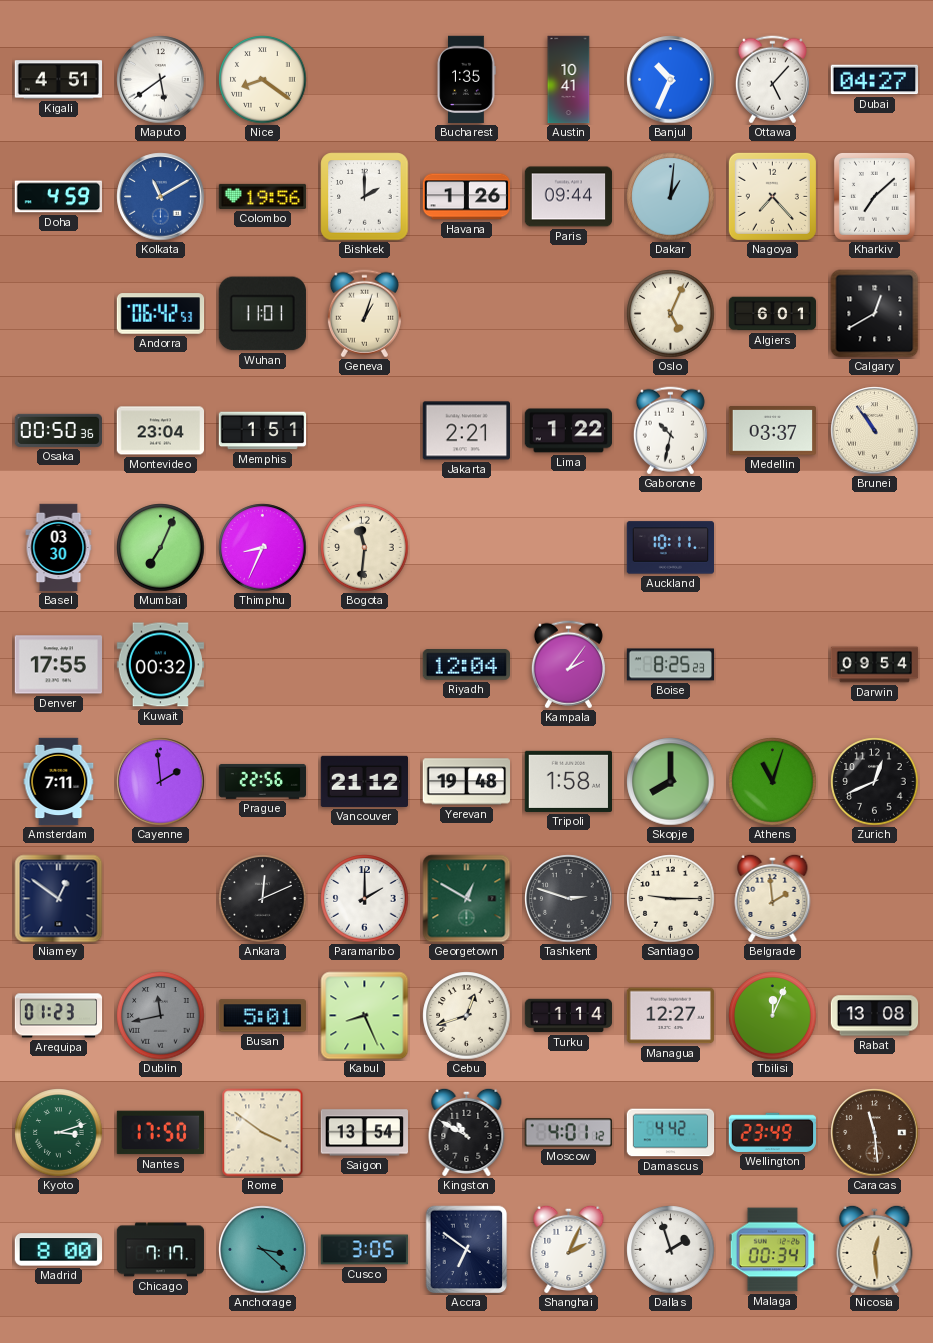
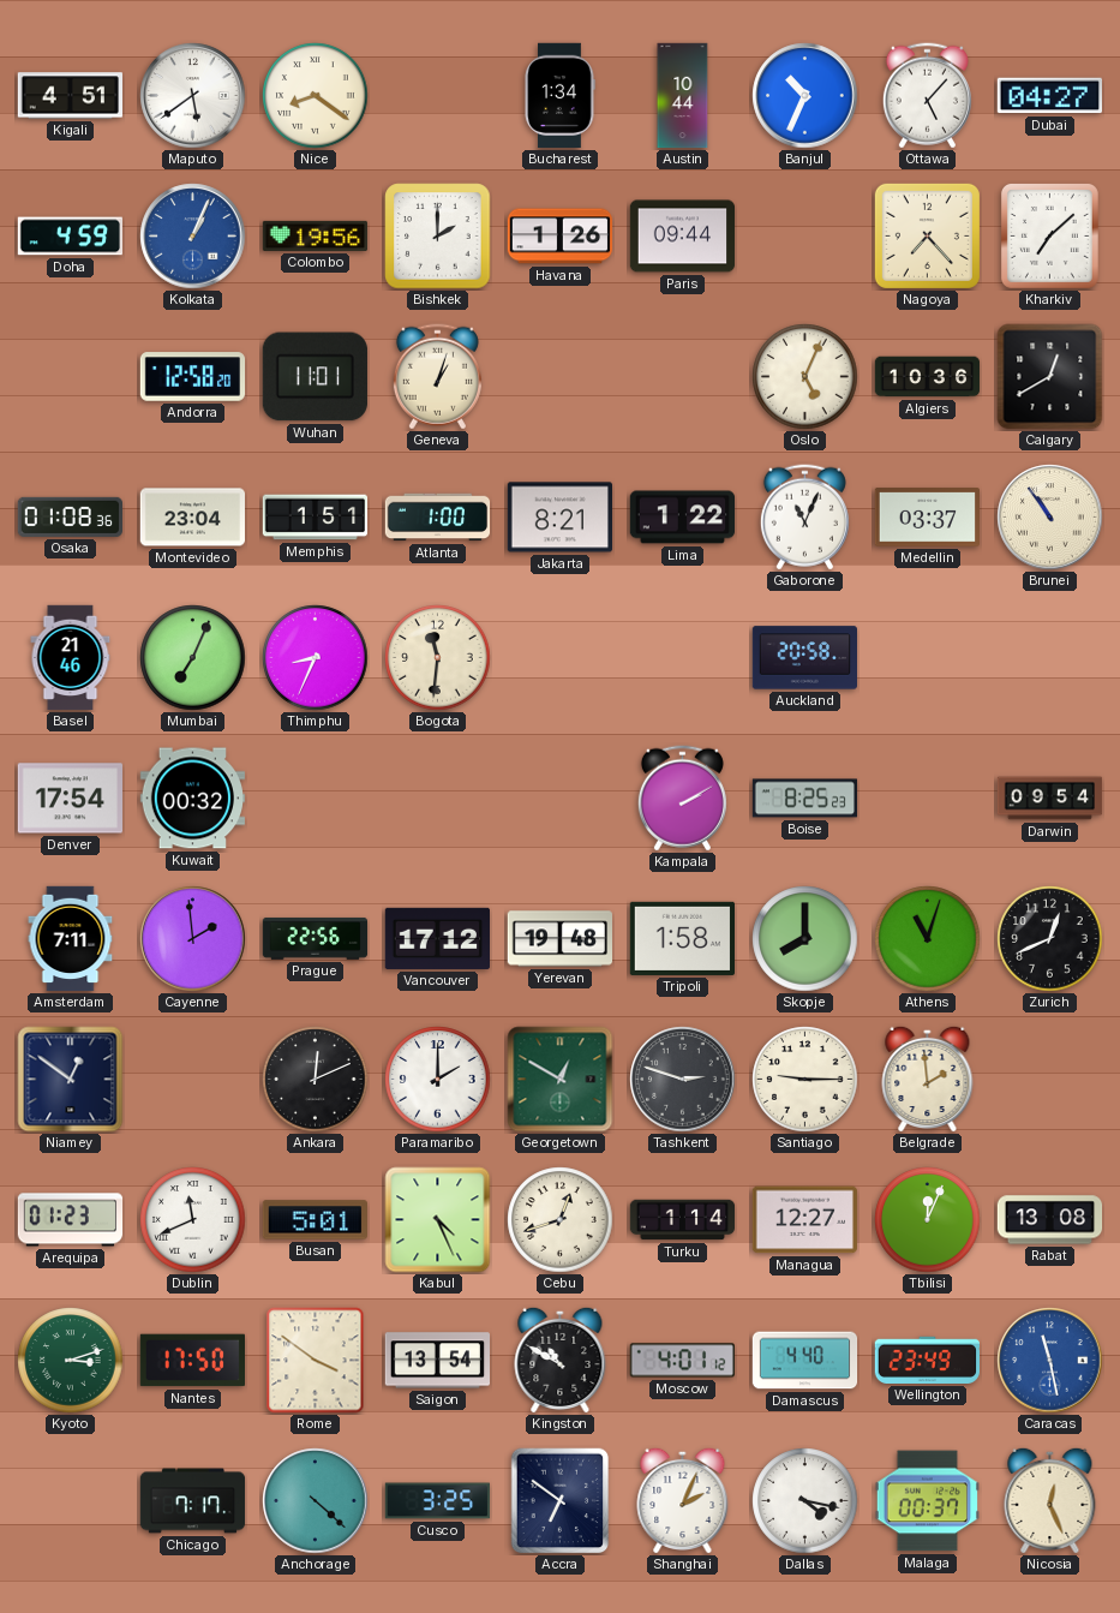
Bucharest: 1:35 -> 1:34
Austin: 10:41 -> 10:44
Kolkata: 11:10 -> 1:04
Dakar: 1:01 -> none
Andorra: 06:42 -> 12:58
Algiers: 6:01 -> 10:36
Osaka: 00:50 -> 01:08
Atlanta: none -> 1:00
Jakarta: 2:21 -> 8:21
Gaborone: 10:32 -> 11:04
Basel: 03:30 -> 21:46
Auckland: 10:11 -> 20:58
Denver: 17:55 -> 17:54
Riyadh: 12:04 -> none
Kampala: 2:06 -> 2:10
Vancouver: 21:12 -> 17:12
Dublin: 11:43 -> 11:41
Dublin dial: grey -> white
Kabul: 8:26 -> 4:26
Damascus: 4:42 -> 4:40
Caracas: 11:29 -> 11:28
Caracas dial: brown -> blue
Madrid: 8:00 -> none
Anchorage: 3:22 -> 4:22
Cusco: 3:05 -> 3:25
Dallas: 1:57 -> 4:17
Malaga: 00:34 -> 00:37
Nicosia: 12:29 -> 12:26
